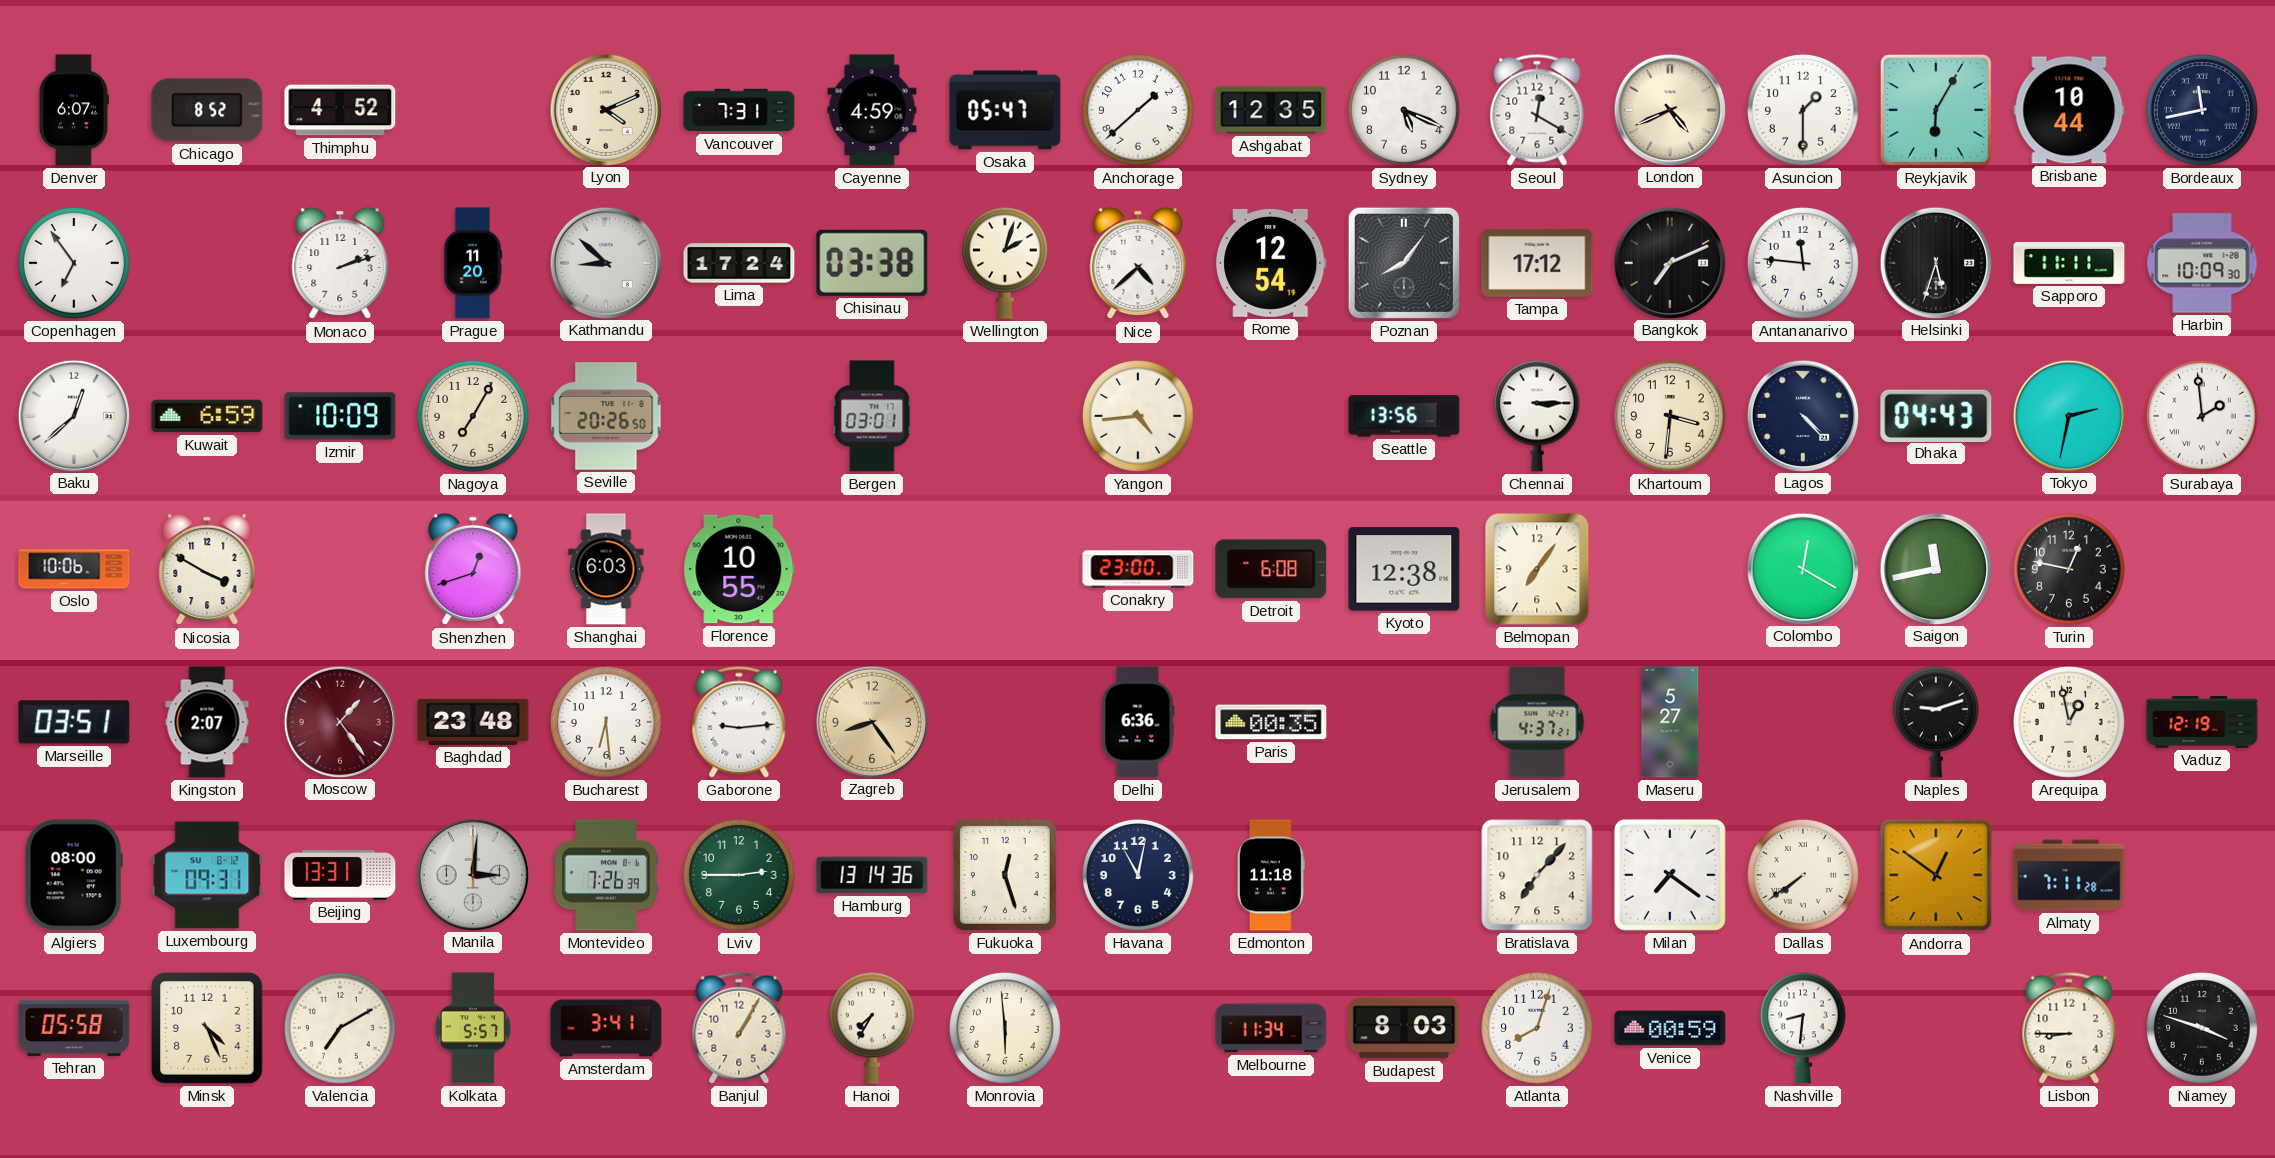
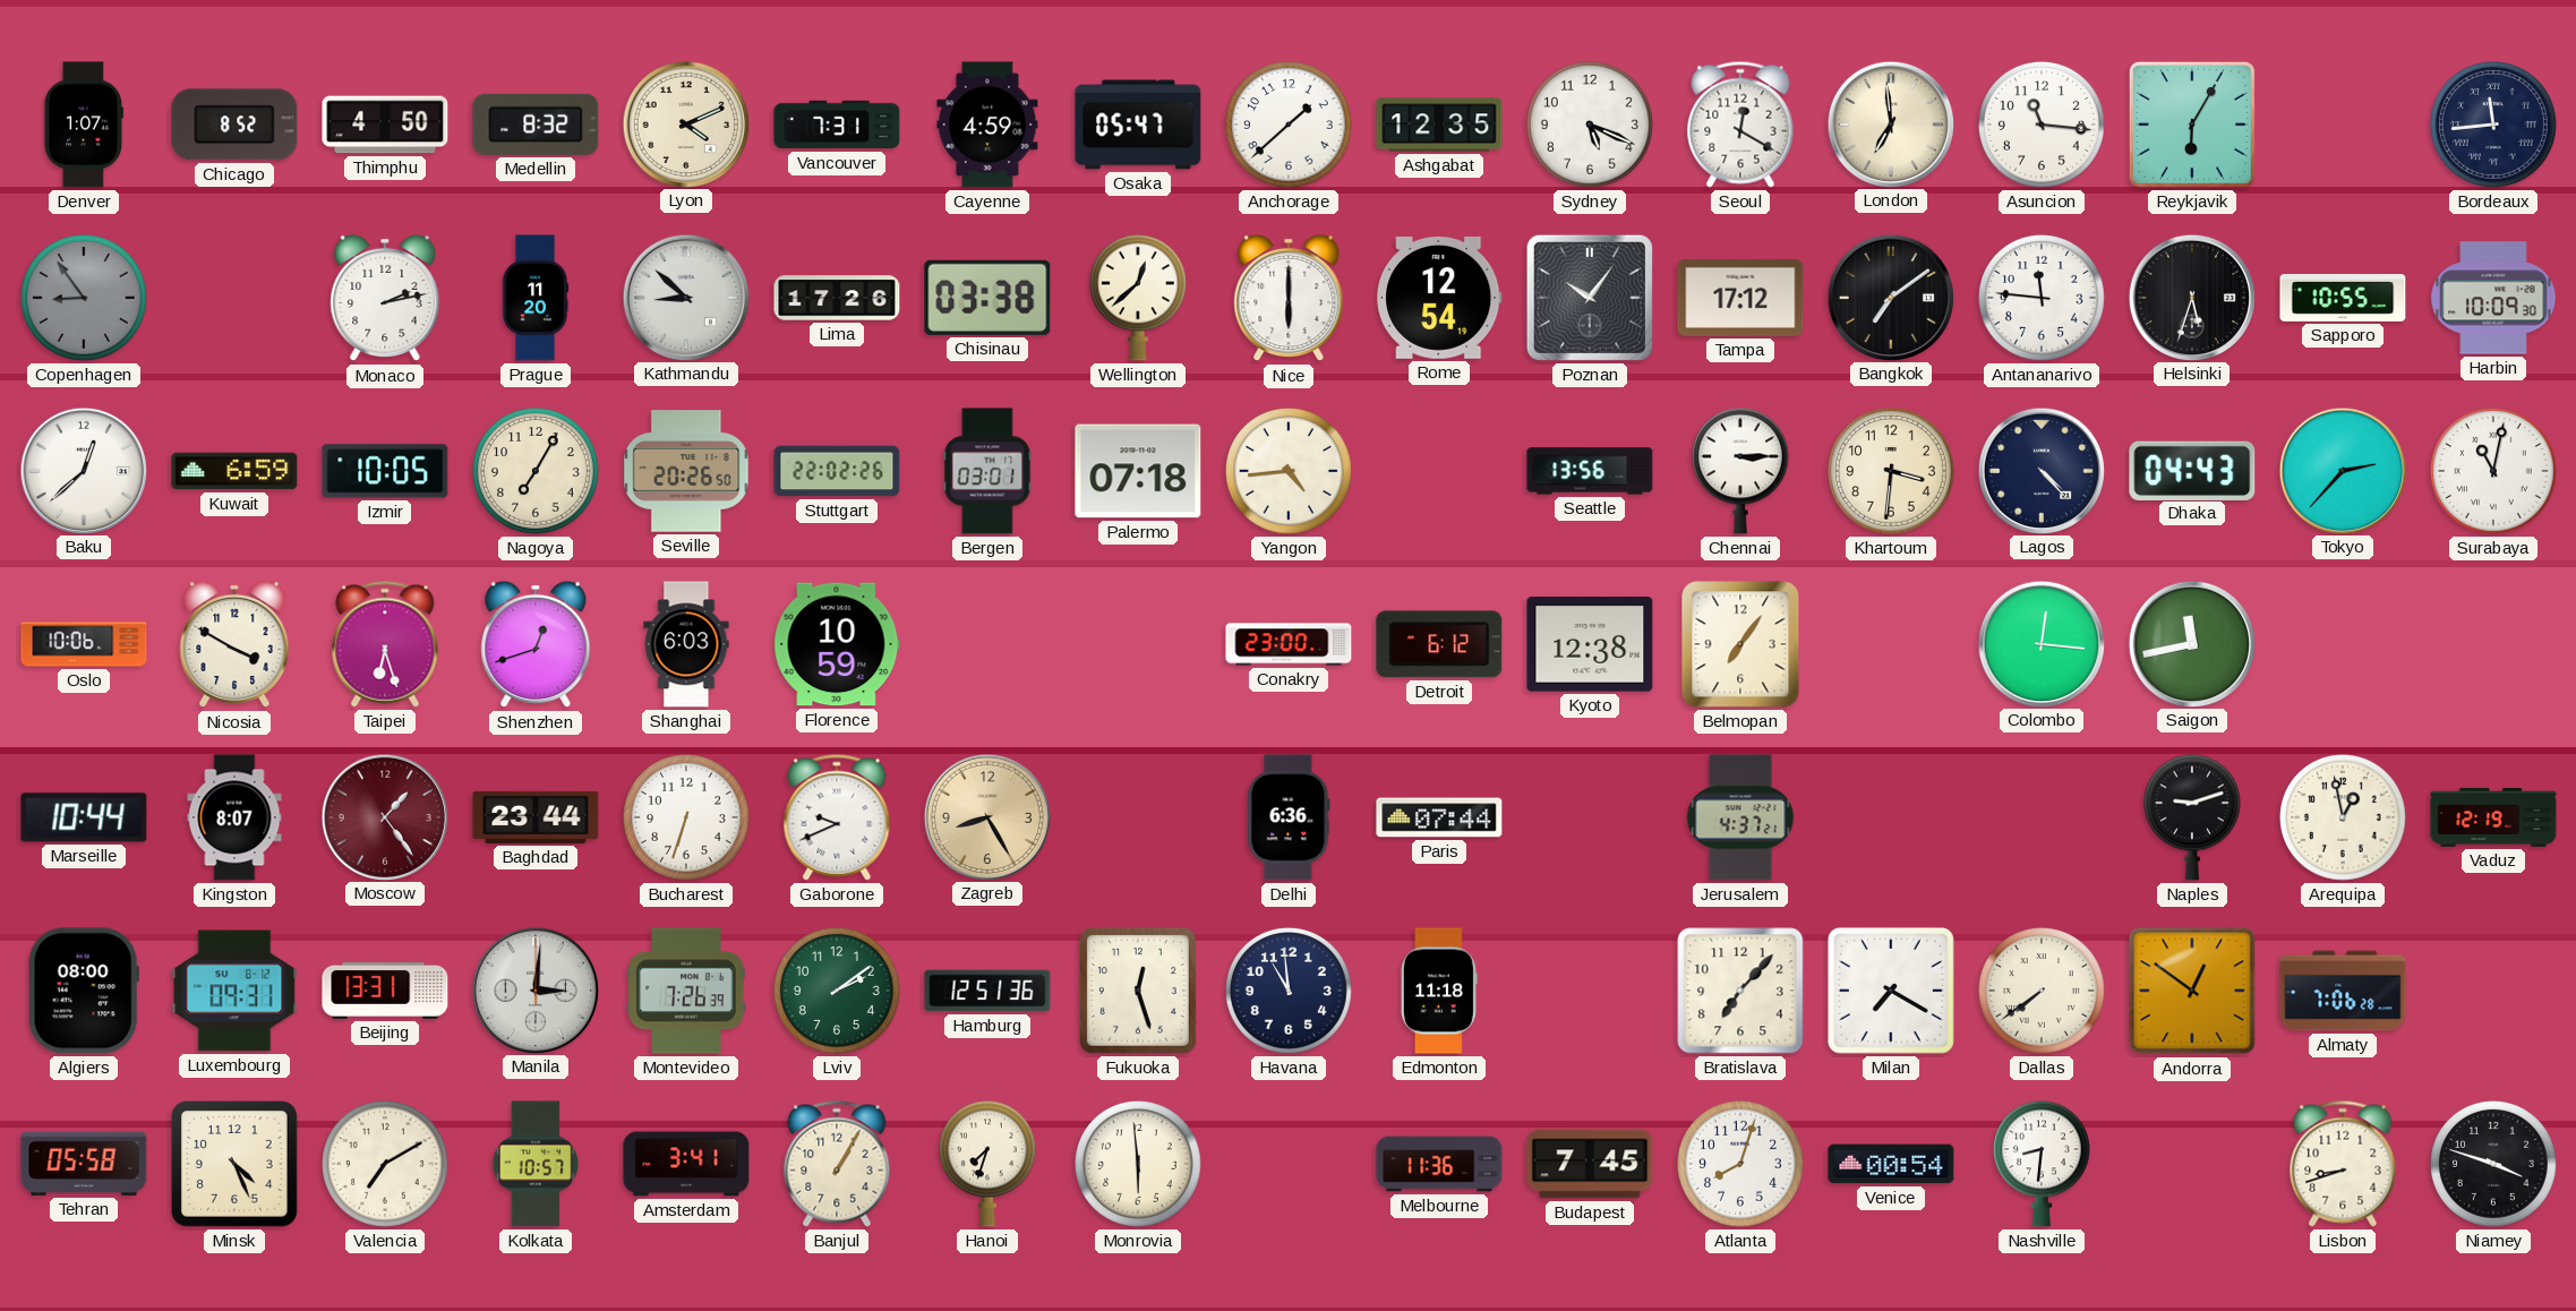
Denver: 6:07 -> 1:07
Thimphu: 4:52 -> 4:50
Medellin: none -> 8:32
London: 4:41 -> 6:59
Asuncion: 1:30 -> 11:16
Brisbane: 10:44 -> none
Bordeaux: 11:43 -> 11:44
Copenhagen: 6:54 -> 8:54
Copenhagen dial: white -> grey
Monaco: 2:12 -> 2:13
Lima: 17:24 -> 17:26
Wellington: 2:03 -> 12:38
Nice: 4:38 -> 6:00
Poznan: 8:06 -> 10:06
Bangkok: 7:11 -> 7:09
Sapporo: 11:11 -> 10:55
Izmir: 10:09 -> 10:05
Stuttgart: none -> 22:02
Palermo: none -> 07:18
Tokyo: 2:32 -> 2:37
Surabaya: 1:59 -> 11:02
Taipei: none -> 6:27
Florence: 10:55 -> 10:59
Detroit: 6:08 -> 6:12
Colombo: 12:20 -> 12:16
Turin: 12:47 -> none
Marseille: 03:51 -> 10:44
Kingston: 2:07 -> 8:07
Baghdad: 23:48 -> 23:44
Bucharest: 6:29 -> 6:33
Gaborone: 9:14 -> 9:41
Zagreb: 8:24 -> 8:25
Paris: 00:35 -> 07:44
Maseru: 5:27 -> none
Lviv: 2:45 -> 2:09
Hamburg: 13:14 -> 12:51
Havana: 11:02 -> 10:59
Milan: 7:21 -> 7:20
Almaty: 7:11 -> 7:06
Kolkata: 5:57 -> 10:57
Hanoi: 7:35 -> 7:33
Melbourne: 11:34 -> 11:36
Budapest: 8:03 -> 7:45
Venice: 00:59 -> 00:54
Lisbon: 8:45 -> 8:42
